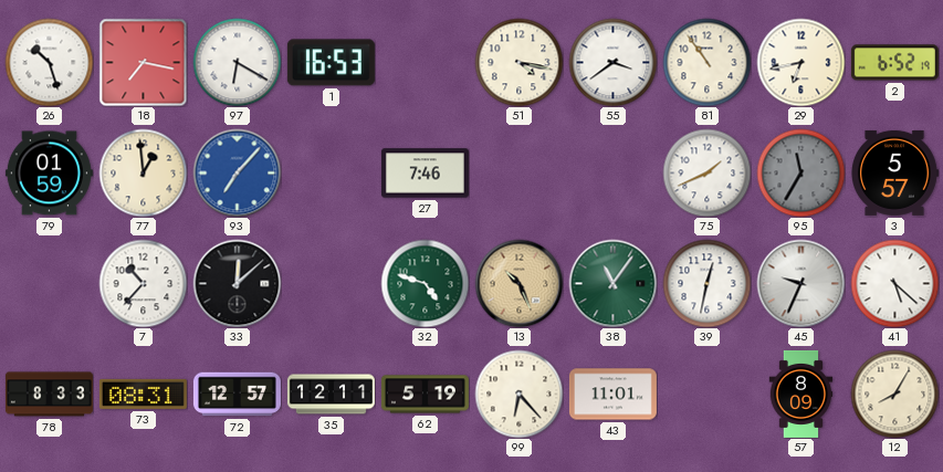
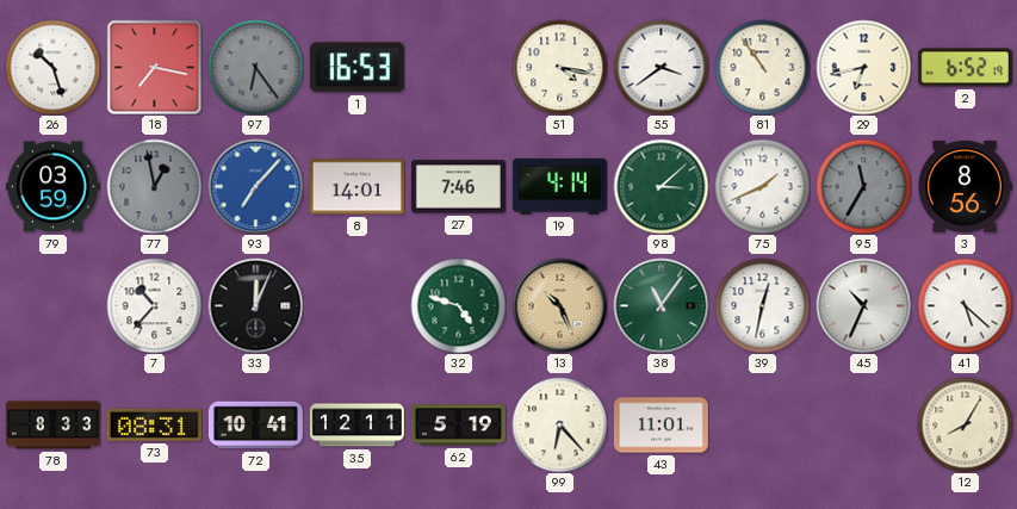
97: 6:20 -> 6:24
97 dial: white -> grey
79: 01:59 -> 03:59
77: 12:59 -> 12:58
77 dial: cream -> grey
8: none -> 14:01
19: none -> 4:14
98: none -> 3:08
3: 5:57 -> 8:56
33: 12:08 -> 12:04
45: 9:34 -> 10:34
72: 12:57 -> 10:41
57: 8:09 -> none
